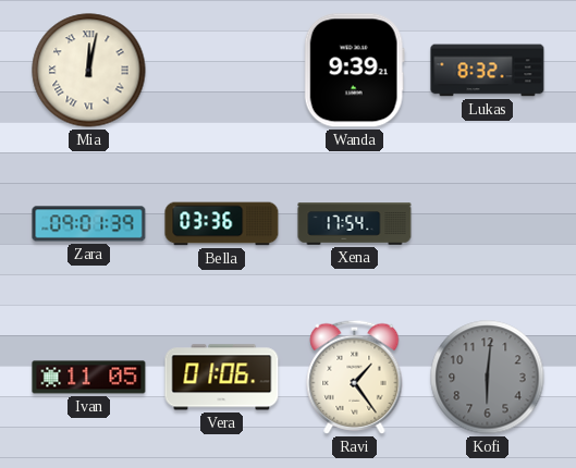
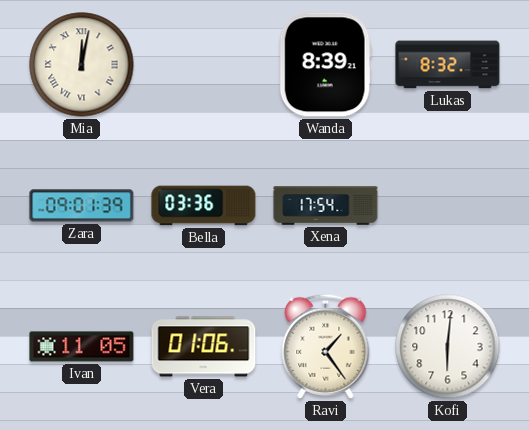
Wanda: 9:39 -> 8:39
Kofi dial: grey -> white
